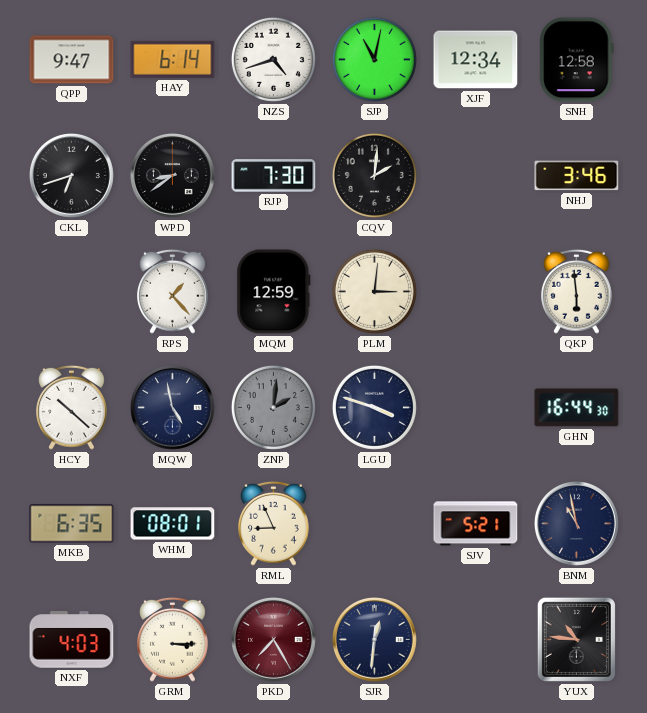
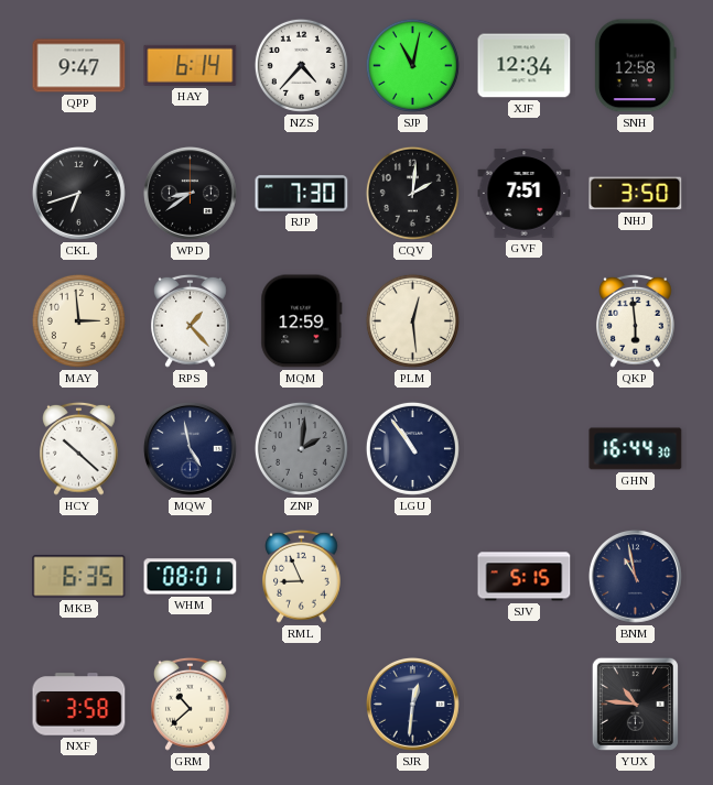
NZS: 4:42 -> 4:37
GVF: none -> 7:51
NHJ: 3:46 -> 3:50
MAY: none -> 2:59
PLM: 3:01 -> 12:29
LGU: 3:48 -> 10:54
SJV: 5:21 -> 5:15
NXF: 4:03 -> 3:58
GRM: 3:15 -> 10:38
PKD: 7:25 -> none
